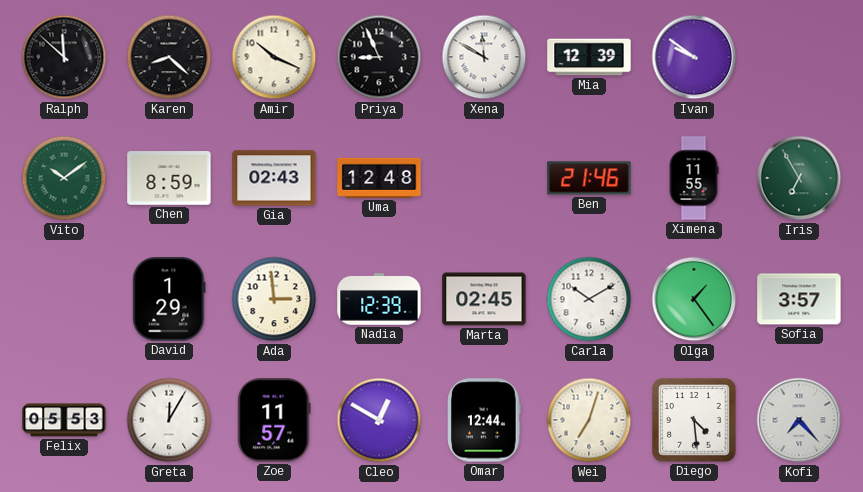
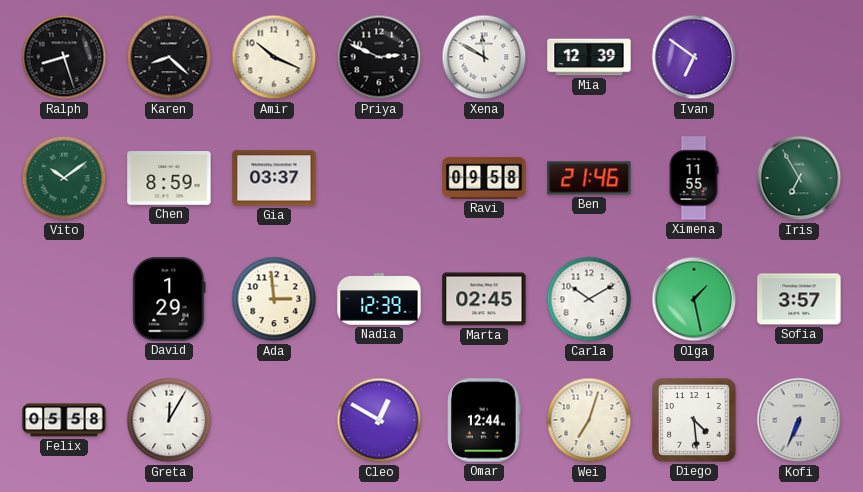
Ralph: 11:52 -> 8:27
Priya: 8:56 -> 2:49
Ivan: 9:51 -> 6:51
Gia: 02:43 -> 03:37
Uma: 12:48 -> none
Ravi: none -> 09:58
Olga: 1:24 -> 1:28
Felix: 05:53 -> 05:58
Zoe: 11:57 -> none
Kofi: 7:23 -> 6:34
